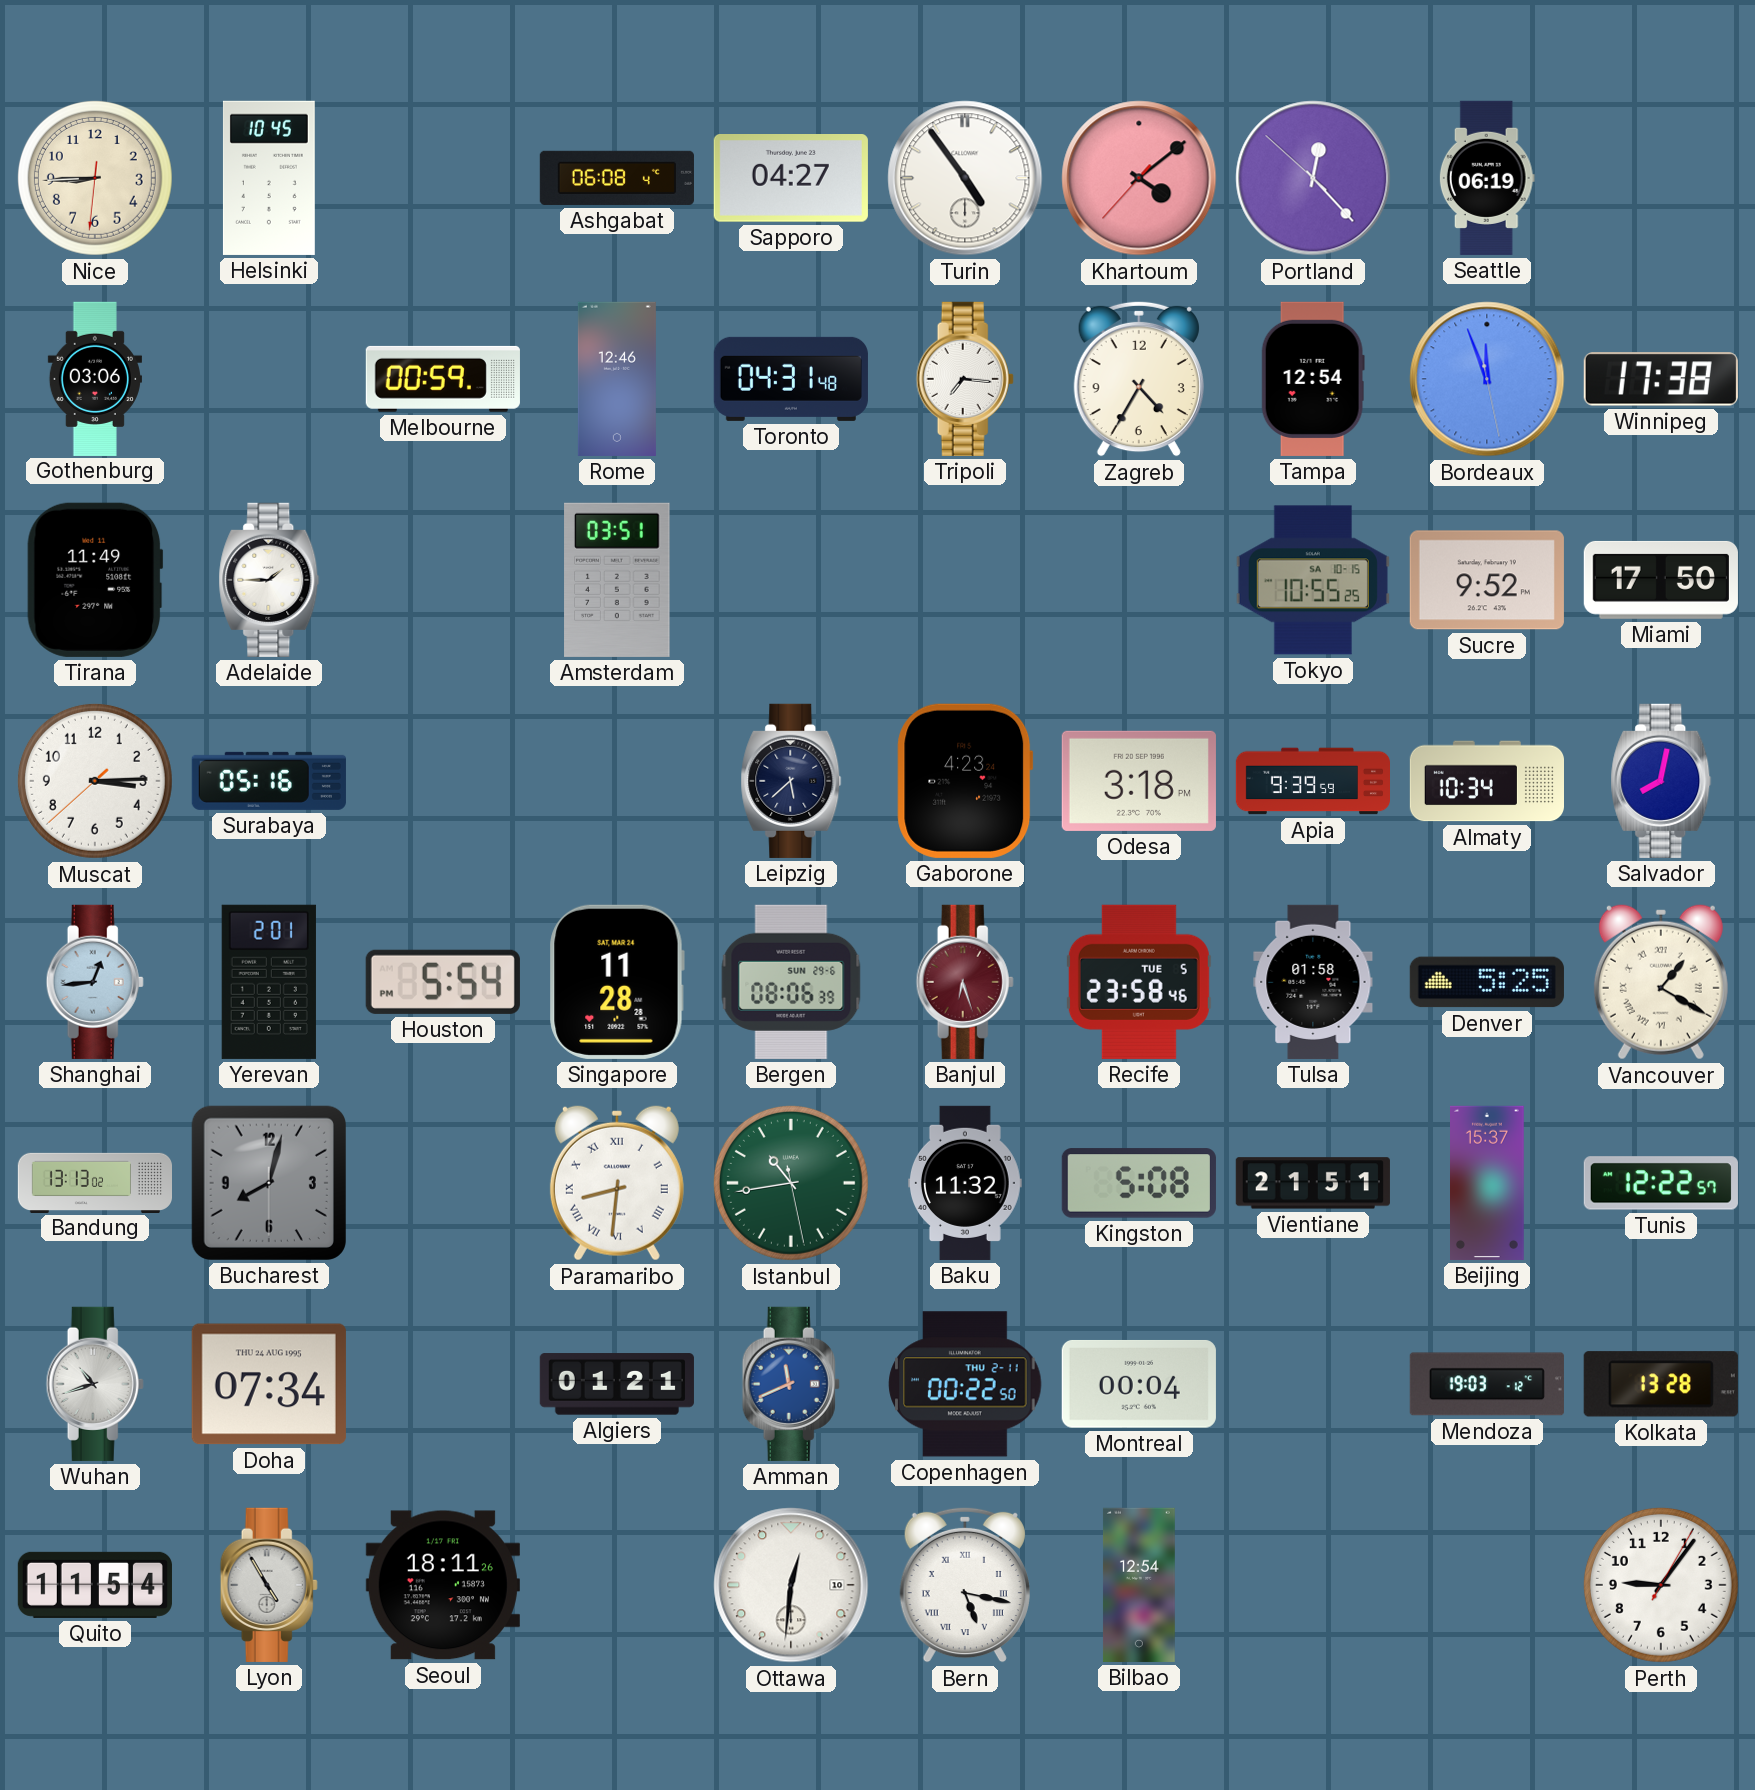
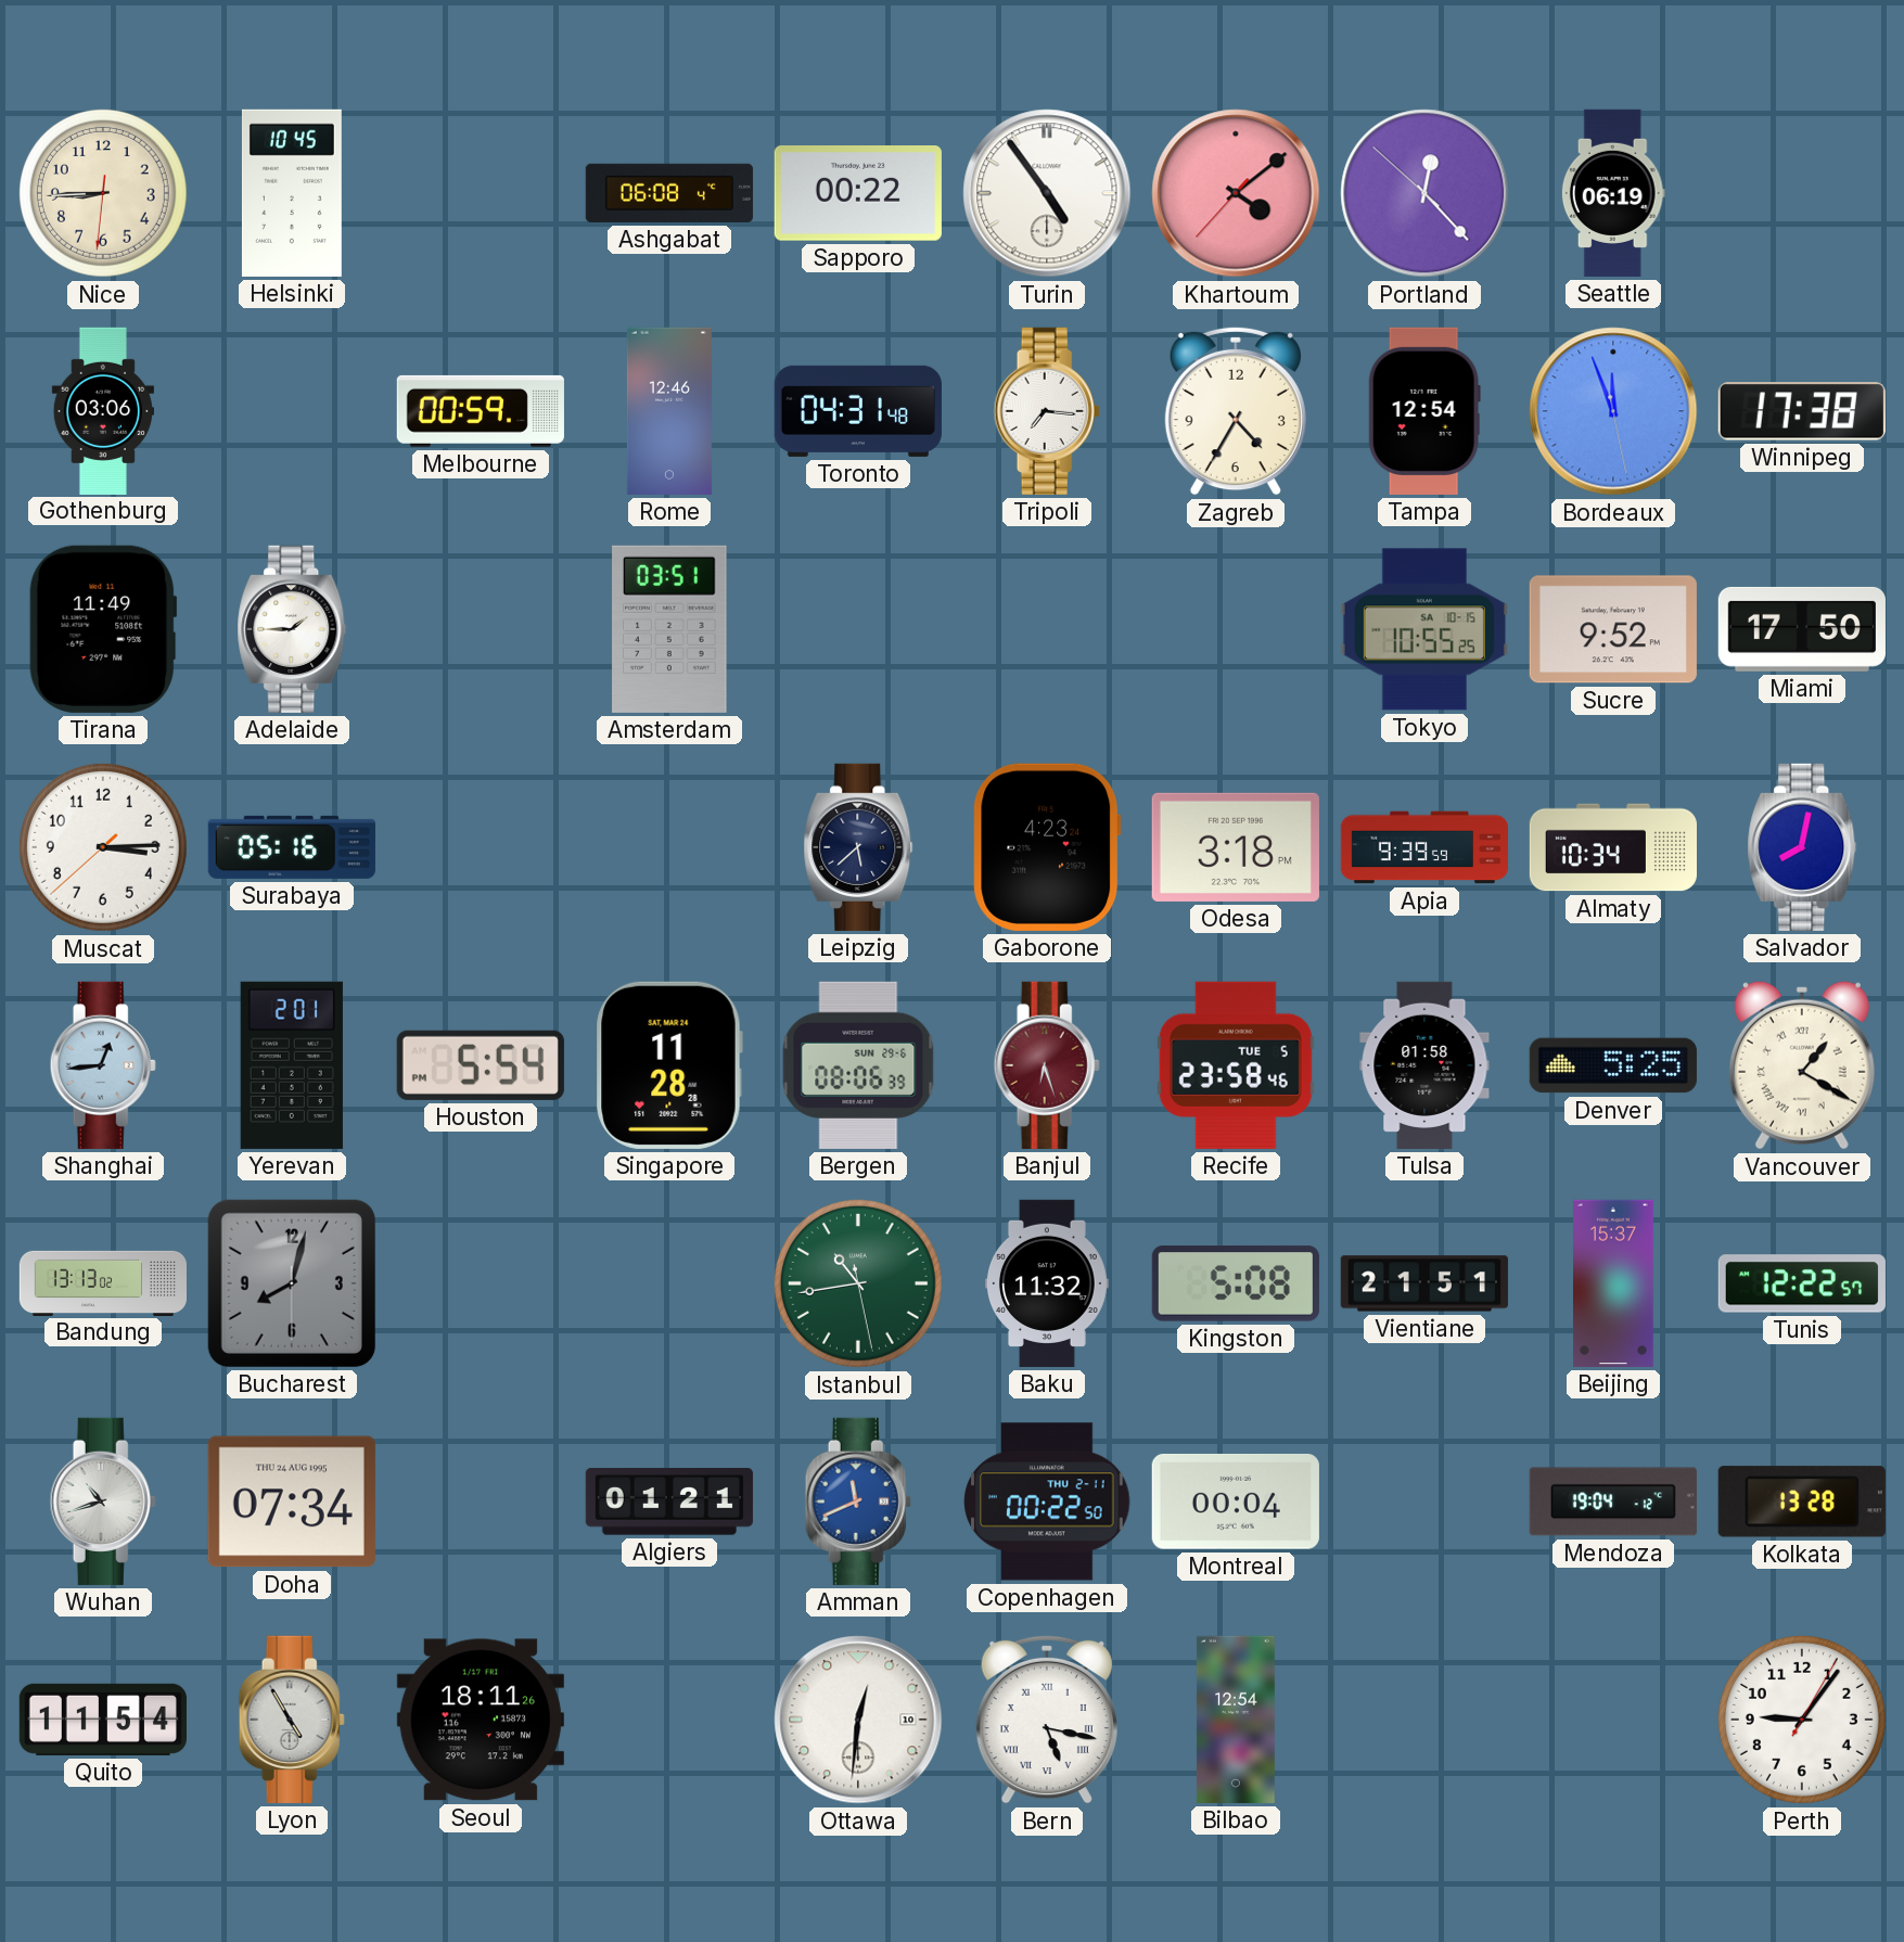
Sapporo: 04:27 -> 00:22
Paramaribo: 8:31 -> none
Mendoza: 19:03 -> 19:04
